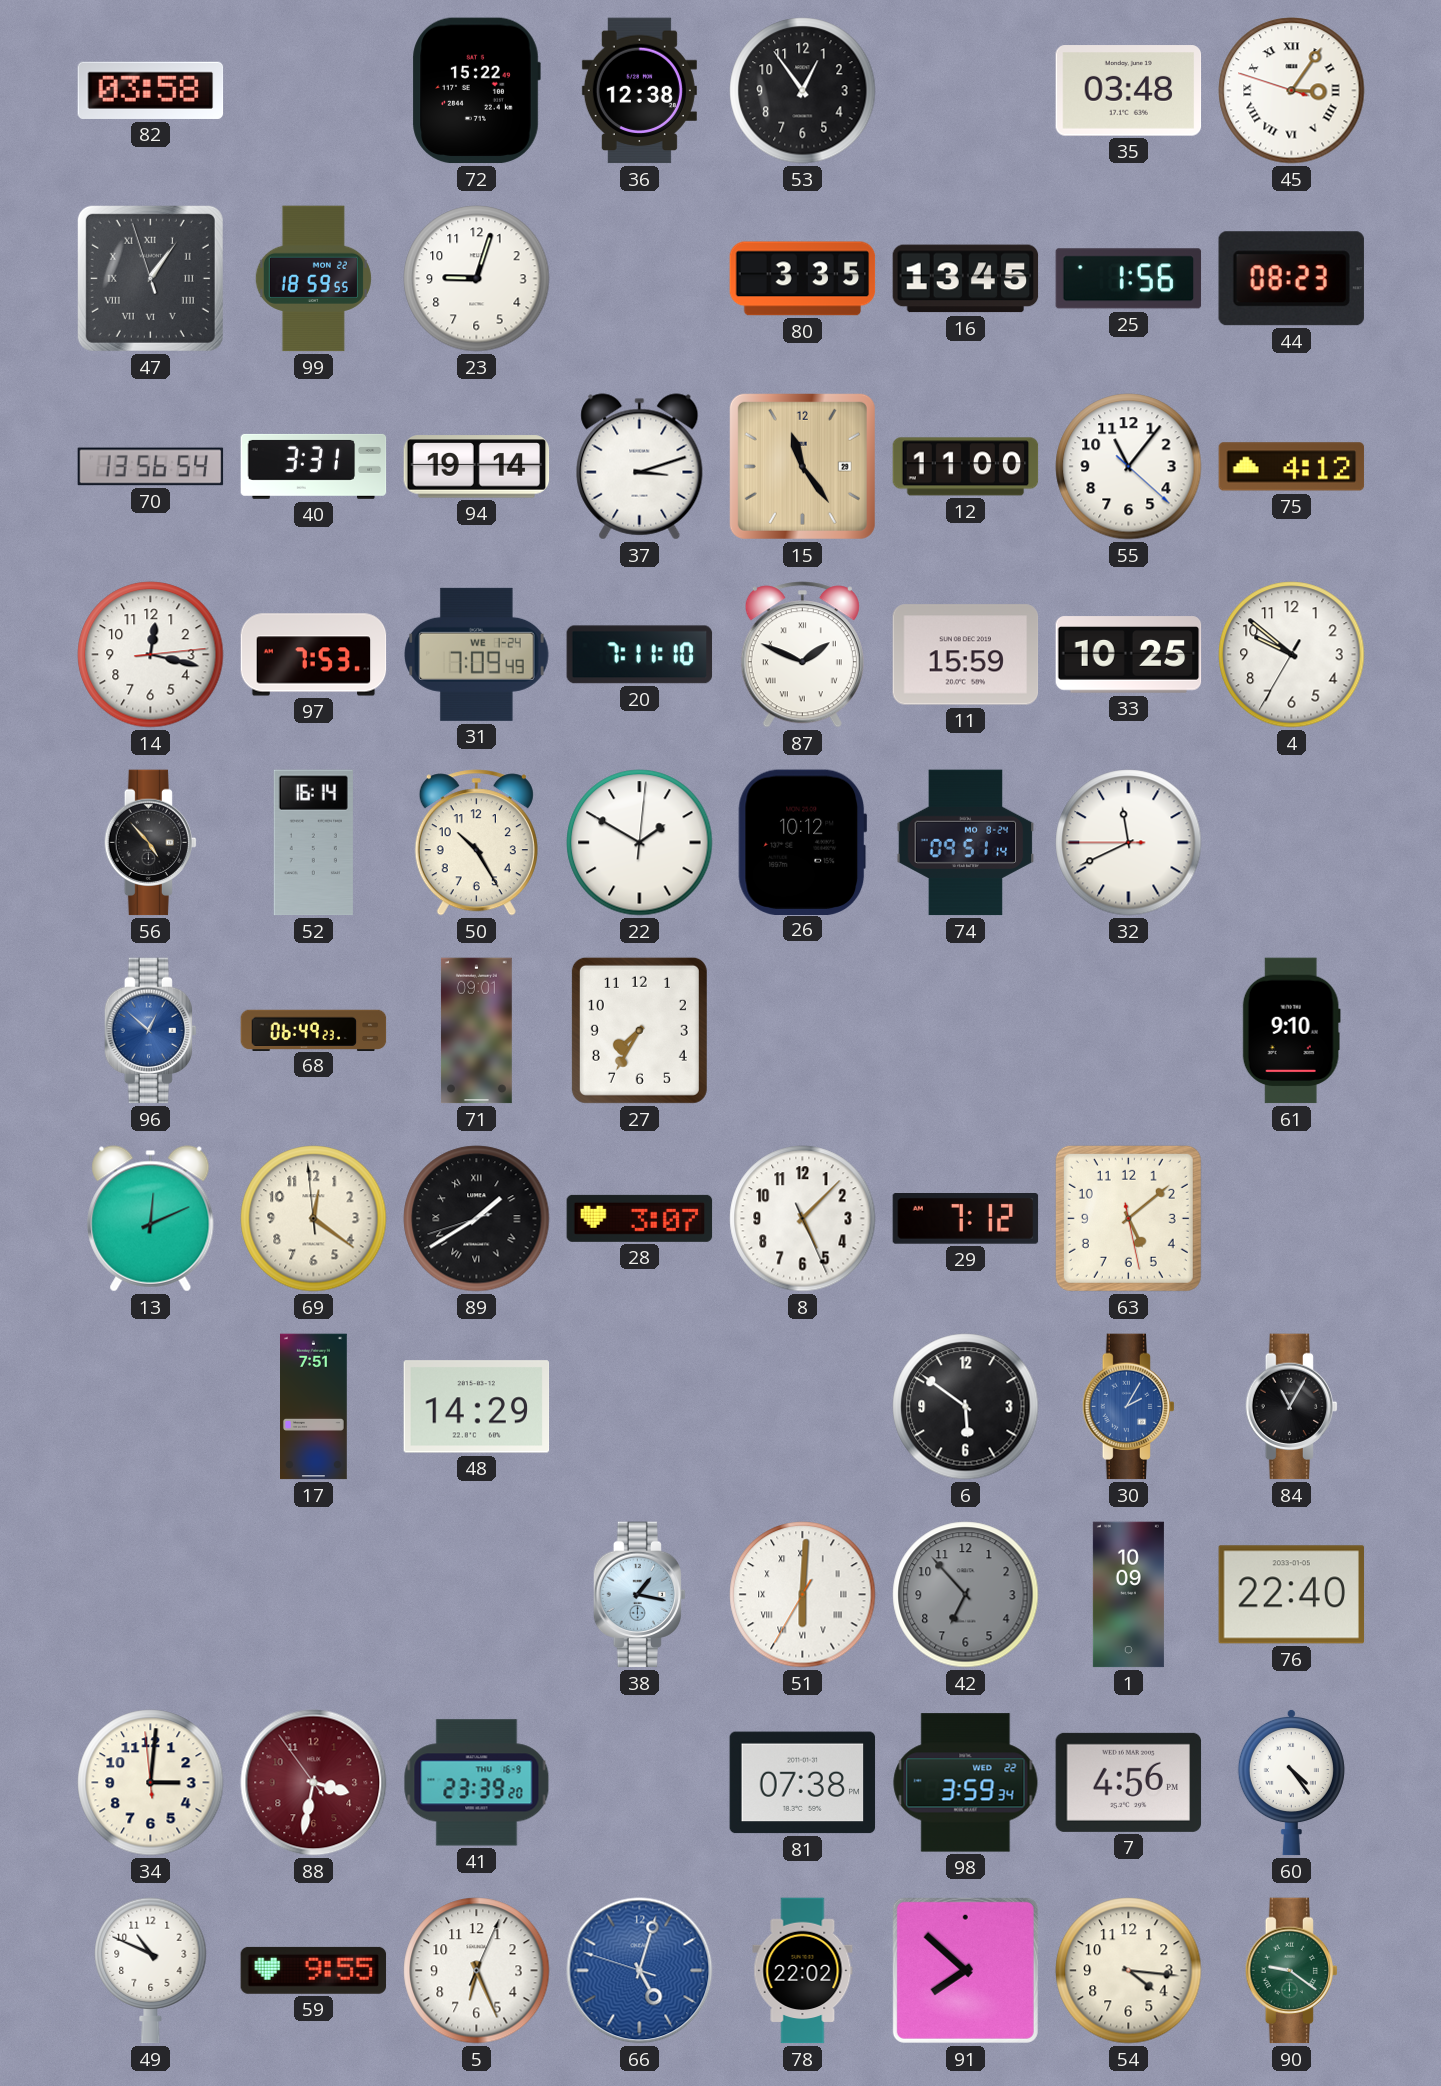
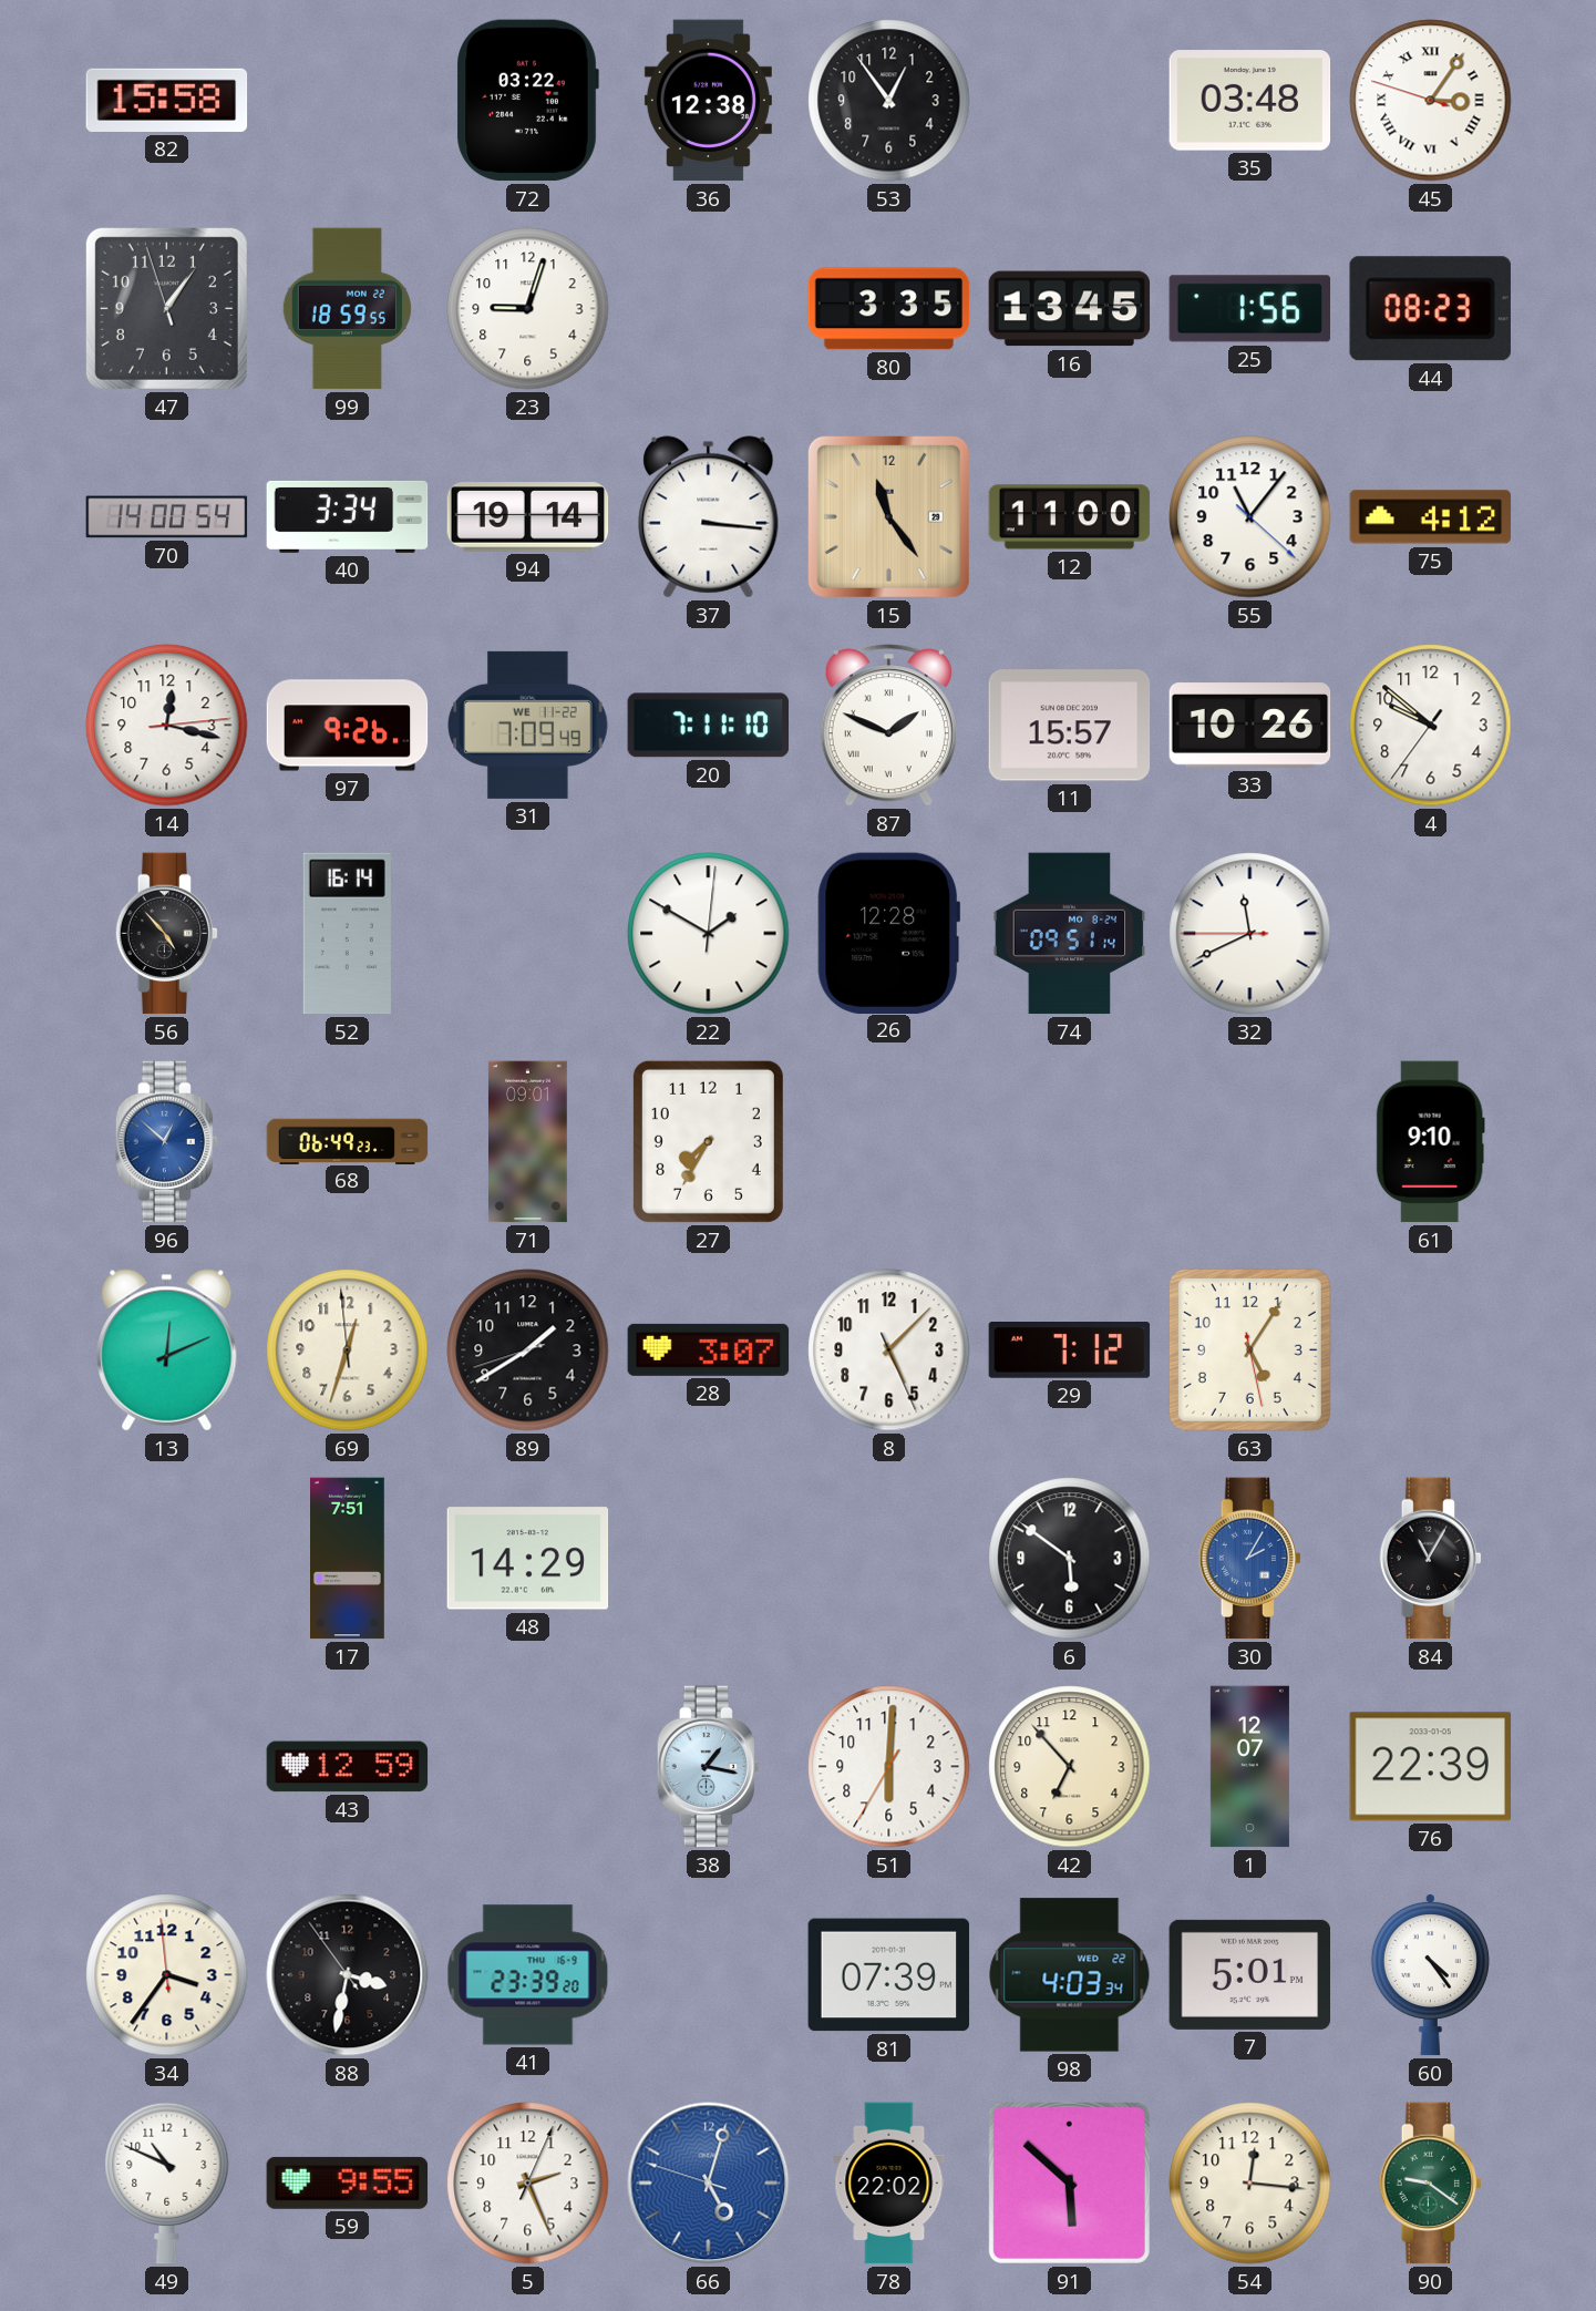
82: 03:58 -> 15:58
72: 15:22 -> 03:22
47 numerals: Roman -> Arabic
70: 13:56 -> 14:00
40: 3:31 -> 3:34
37: 3:12 -> 3:16
97: 7:53 -> 9:26
31 date: WE 1-24 -> WE 11-22
11: 15:59 -> 15:57
33: 10:25 -> 10:26
4: 9:51:35 -> 9:51:36
50: 10:25 -> none
26: 10:12 -> 12:28
69: 12:20 -> 12:32
89 numerals: Roman -> Arabic
63: 5:08 -> 5:05
43: none -> 12:59
51 numerals: Roman -> Arabic
42 dial: grey -> cream
1: 10:09 -> 12:07
76: 22:40 -> 22:39
34: 3:00 -> 3:35
88 dial: burgundy -> black
81: 07:38 -> 07:39
98: 3:59 -> 4:03
7: 4:56 -> 5:01
5: 6:26 -> 2:26
91: 7:52 -> 5:52
54: 4:16 -> 12:16
